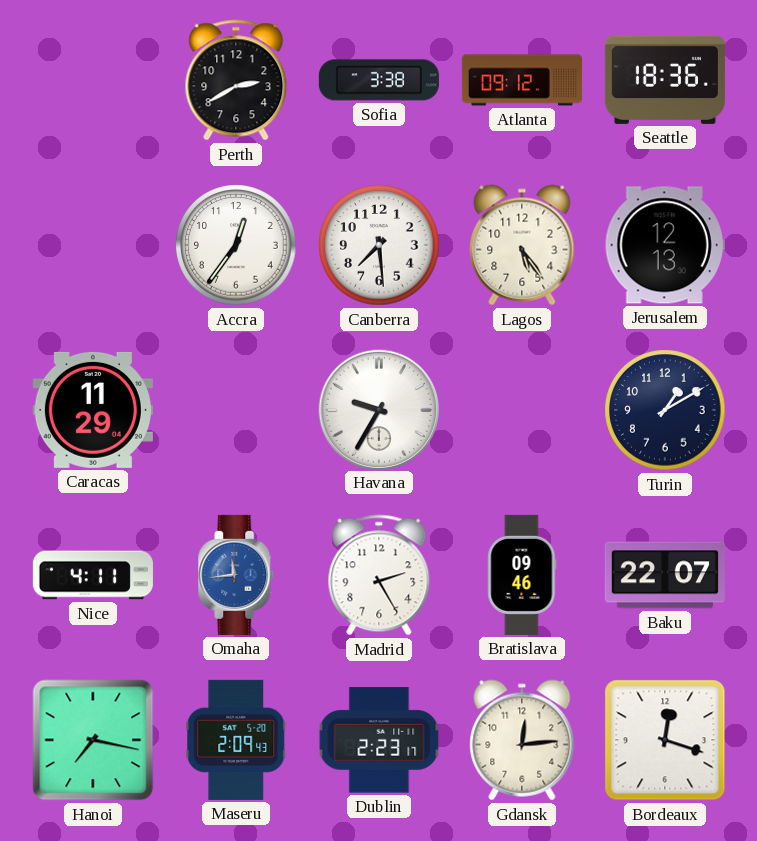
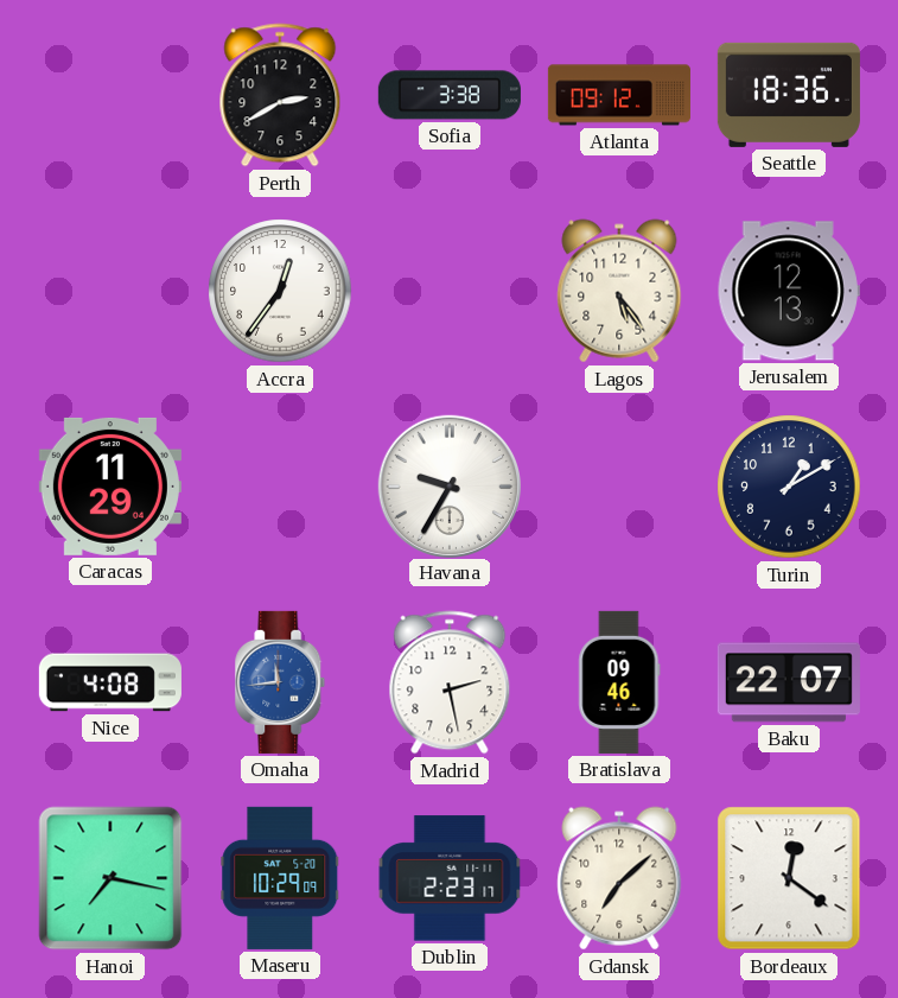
Canberra: 7:29 -> none
Nice: 4:11 -> 4:08
Madrid: 2:25 -> 2:28
Maseru: 2:09 -> 10:29
Gdansk: 12:14 -> 7:08
Bordeaux: 12:18 -> 12:21
